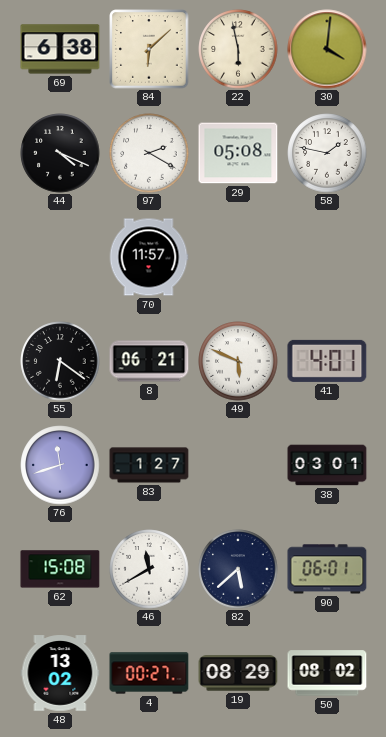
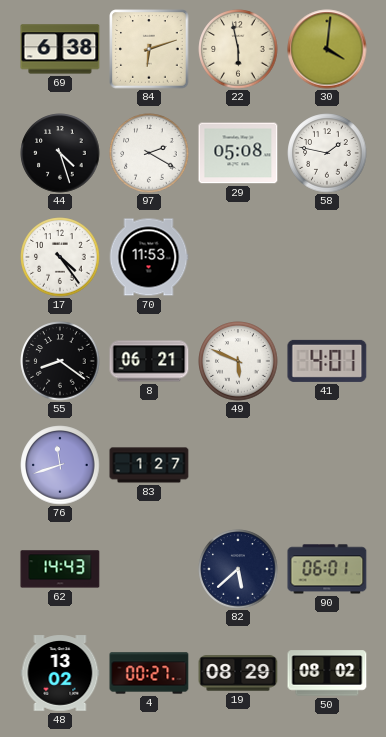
84: 6:08 -> 6:12
44: 4:19 -> 4:27
17: none -> 4:24
70: 11:57 -> 11:53
55: 6:21 -> 8:21
38: 03:01 -> none
62: 15:08 -> 14:43
46: 11:40 -> none
